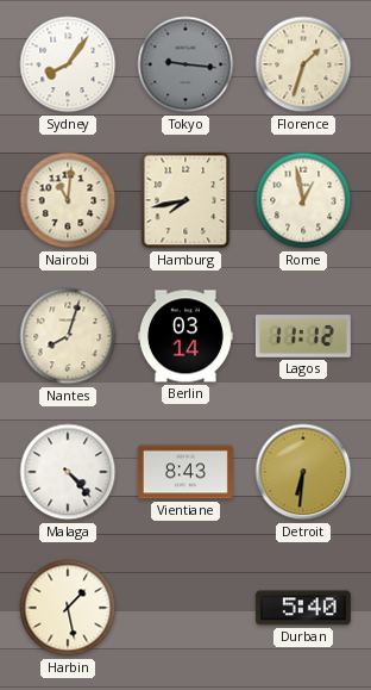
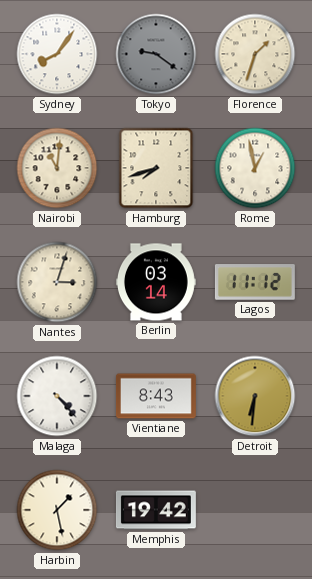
Tokyo: 9:16 -> 9:21
Hamburg: 7:43 -> 7:42
Nantes: 8:03 -> 3:03
Memphis: none -> 19:42
Durban: 5:40 -> none
